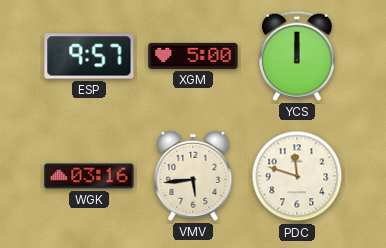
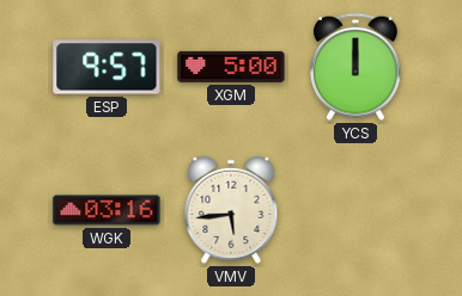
PDC: 11:48 -> none
